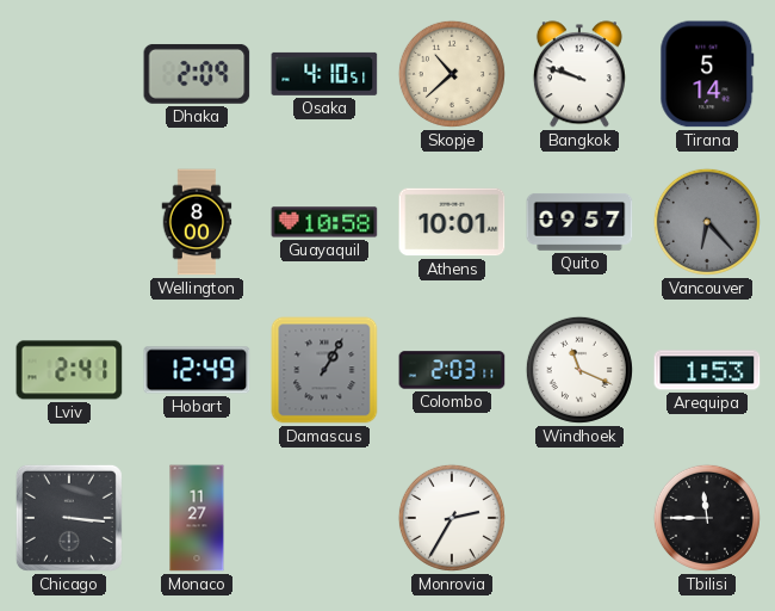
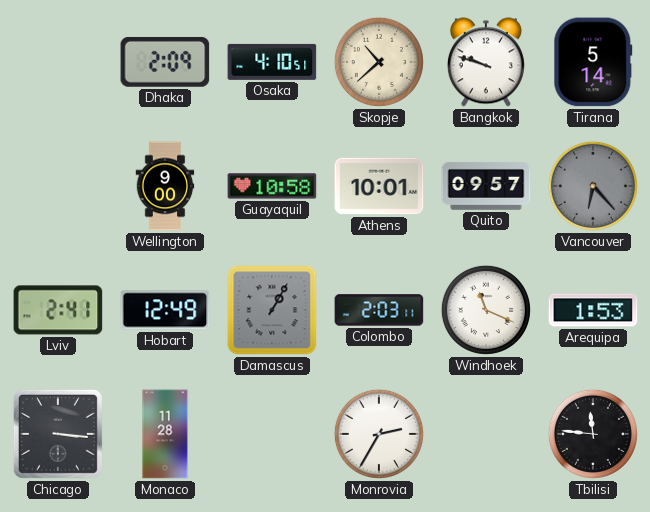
Wellington: 8:00 -> 9:00
Monaco: 11:27 -> 11:28
Tbilisi: 11:45 -> 11:46
